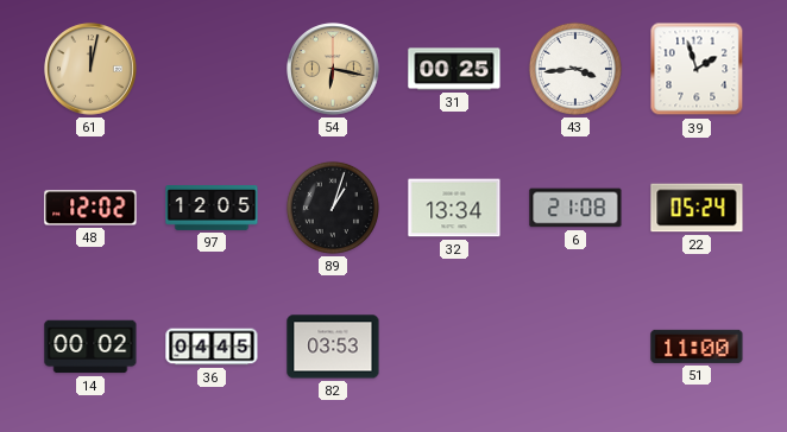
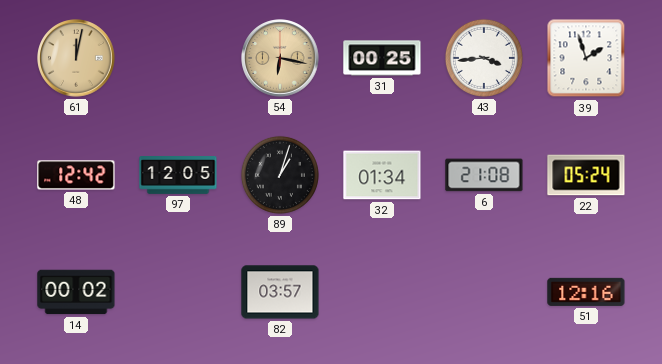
48: 12:02 -> 12:42
32: 13:34 -> 01:34
36: 04:45 -> none
82: 03:53 -> 03:57
51: 11:00 -> 12:16
